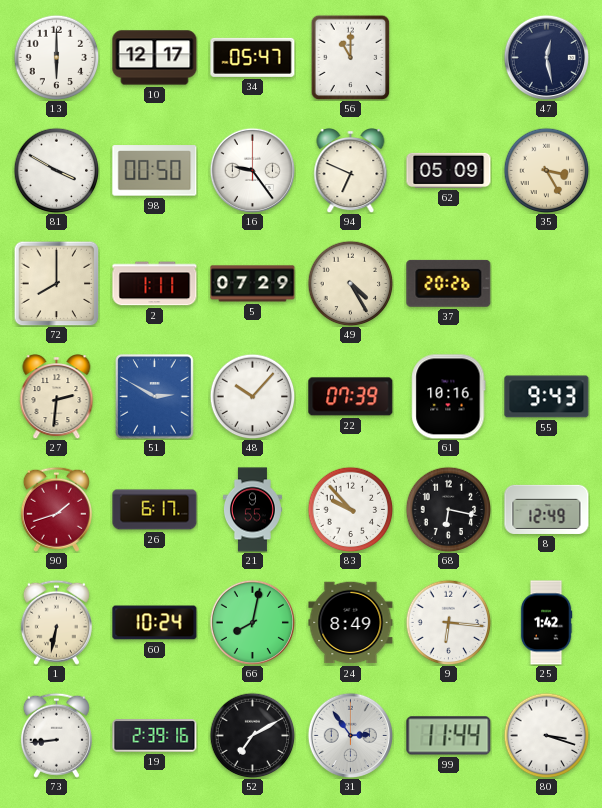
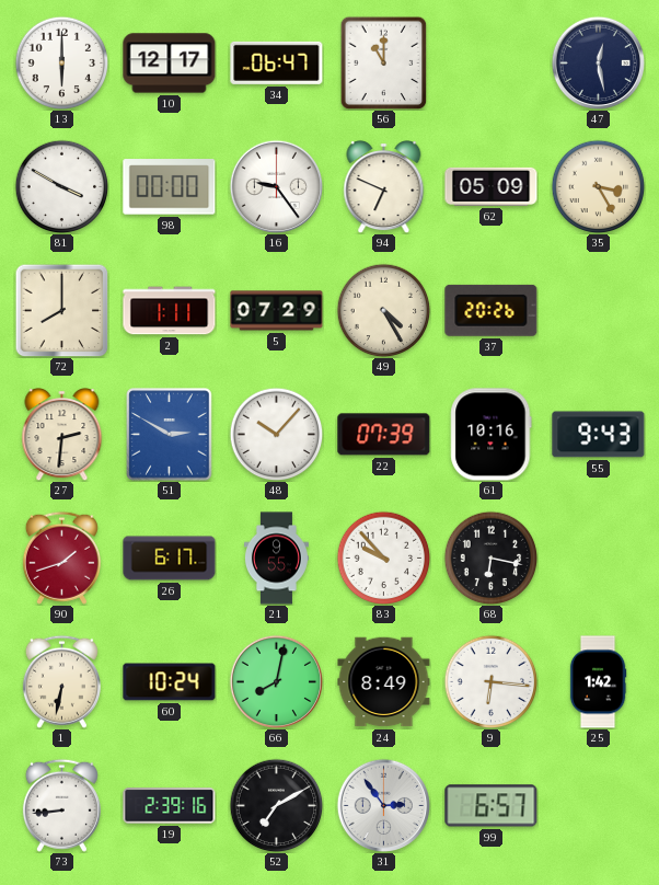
34: 05:47 -> 06:47
98: 00:50 -> 00:00
8: 12:49 -> none
99: 11:44 -> 6:57
80: 3:18 -> none
